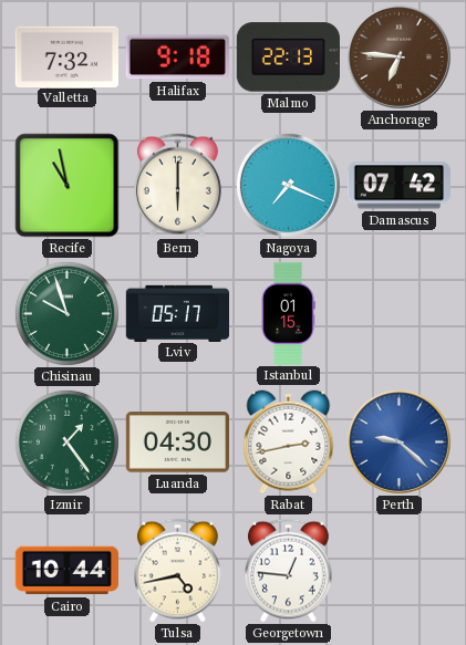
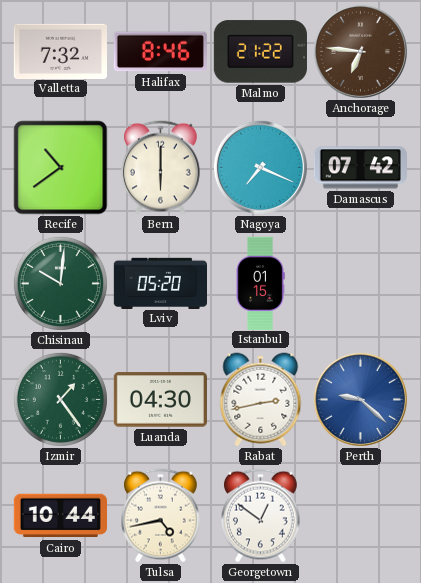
Halifax: 9:18 -> 8:46
Malmo: 22:13 -> 21:22
Recife: 10:58 -> 10:39
Chisinau: 9:57 -> 10:01
Lviv: 05:17 -> 05:20
Georgetown: 12:46 -> 12:51
